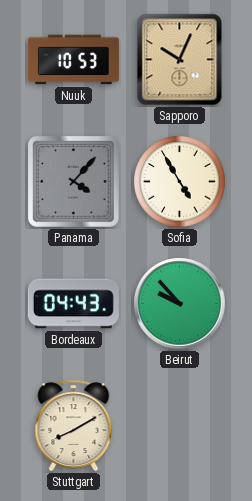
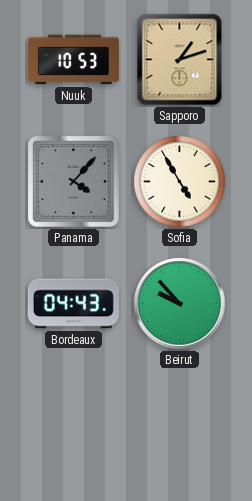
Sapporo: 10:04 -> 1:12
Stuttgart: 8:10 -> none
